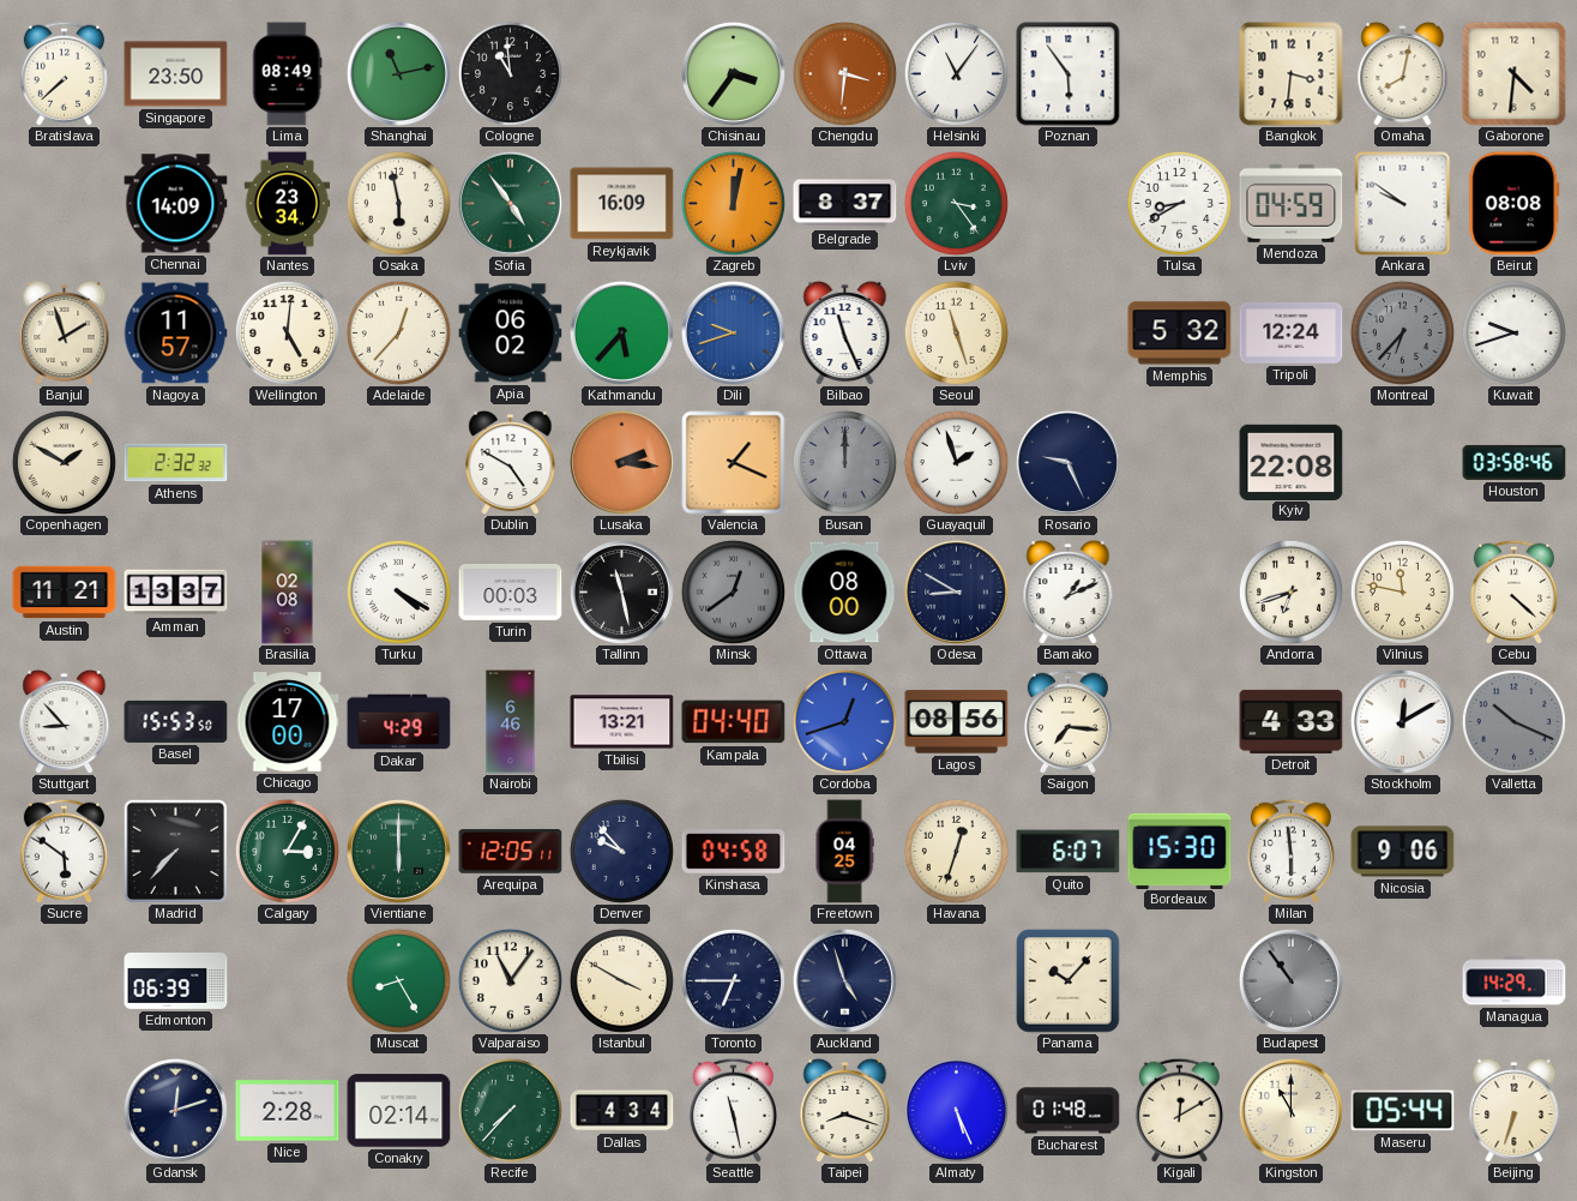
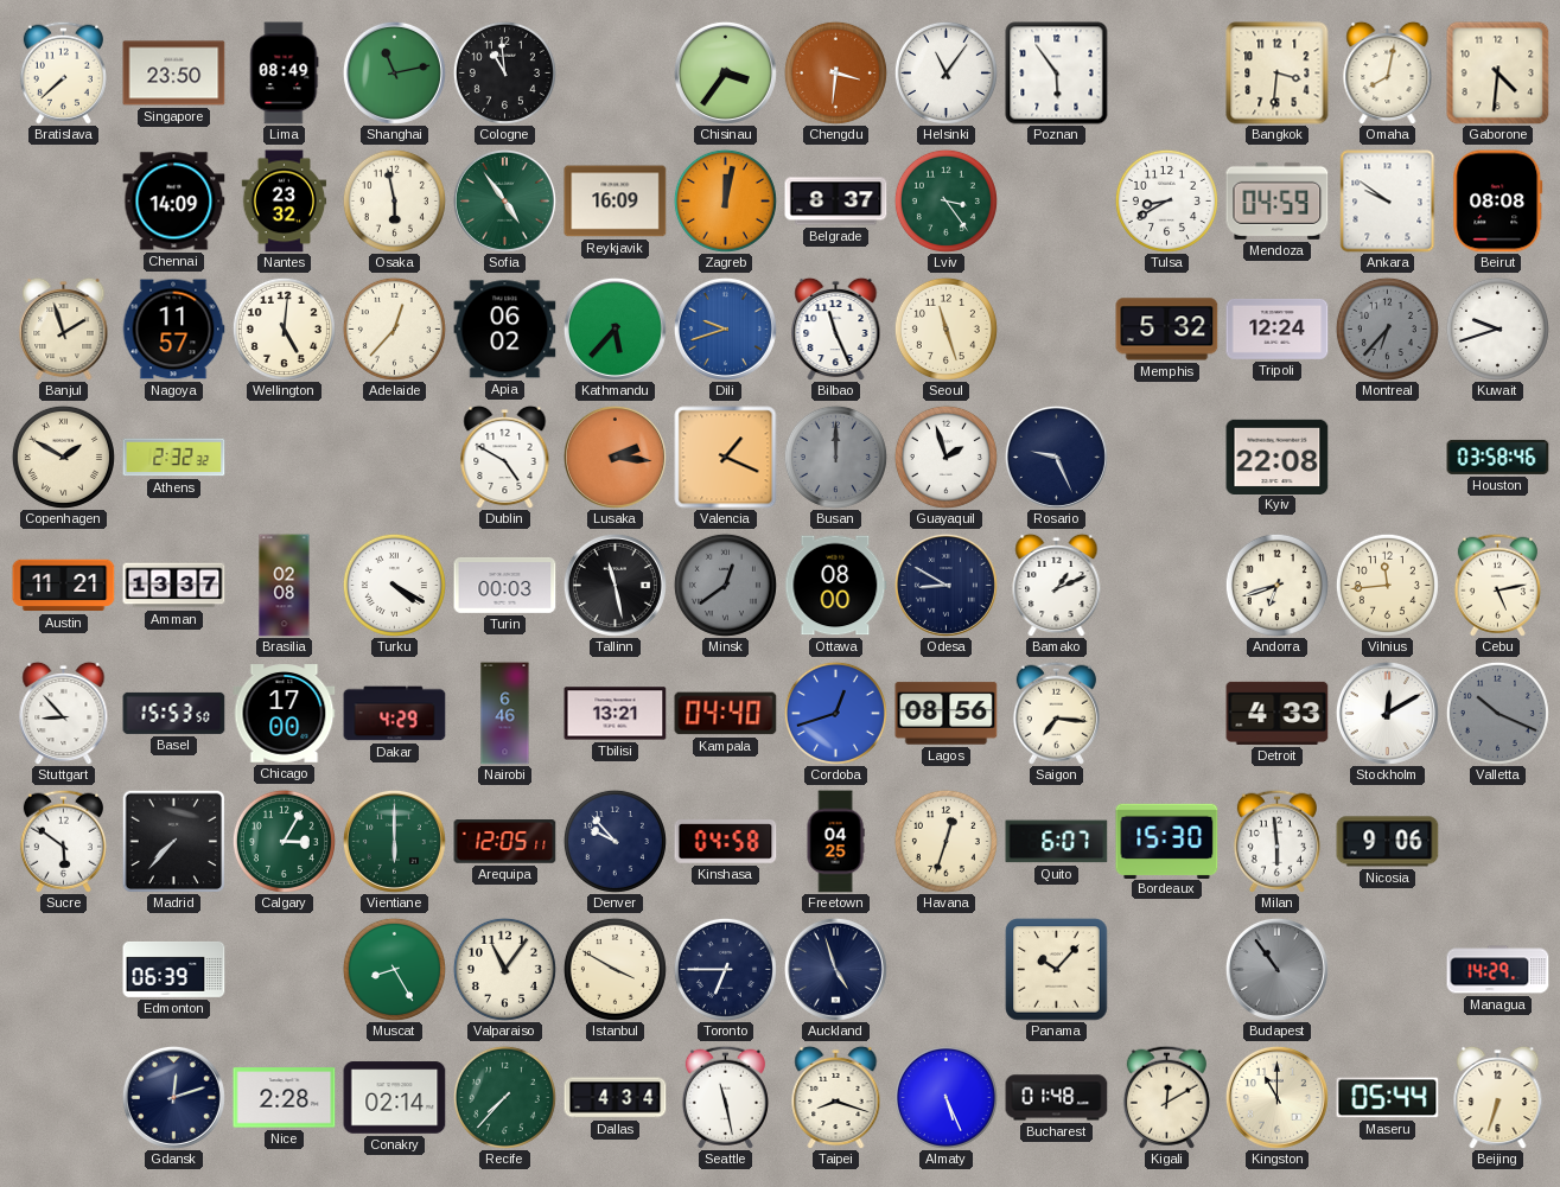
Nantes: 23:34 -> 23:32
Vilnius: 11:47 -> 11:44
Cebu: 4:22 -> 5:13
